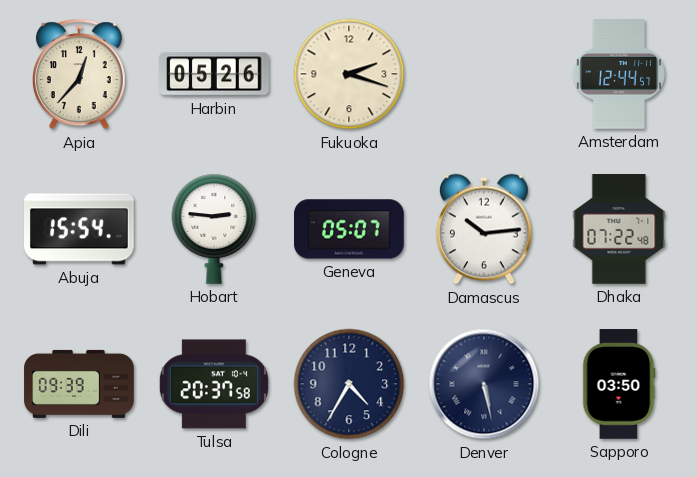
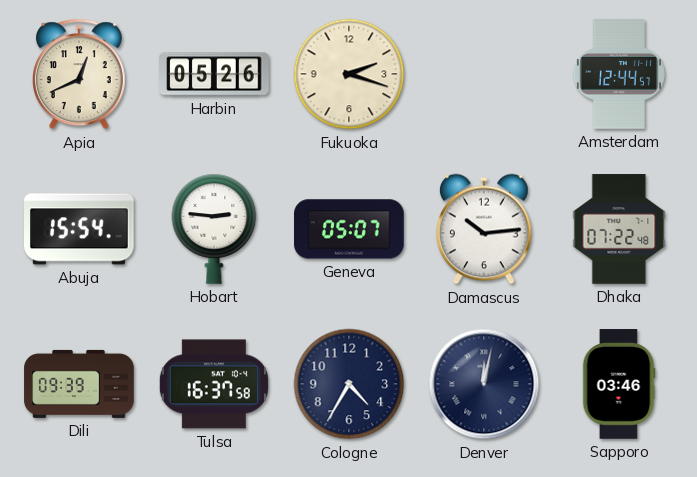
Apia: 12:37 -> 12:41
Tulsa: 20:37 -> 16:37
Denver: 5:28 -> 12:02
Sapporo: 03:50 -> 03:46
